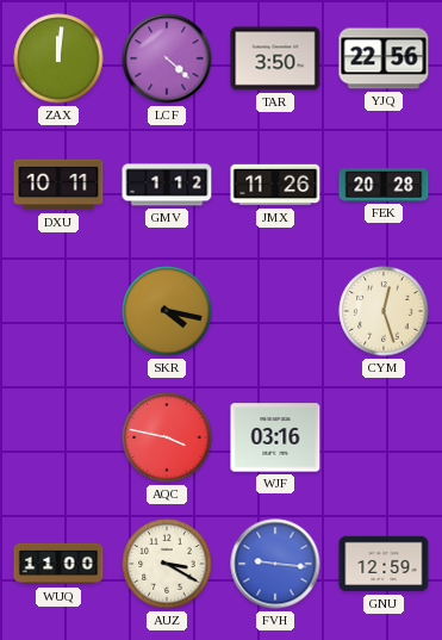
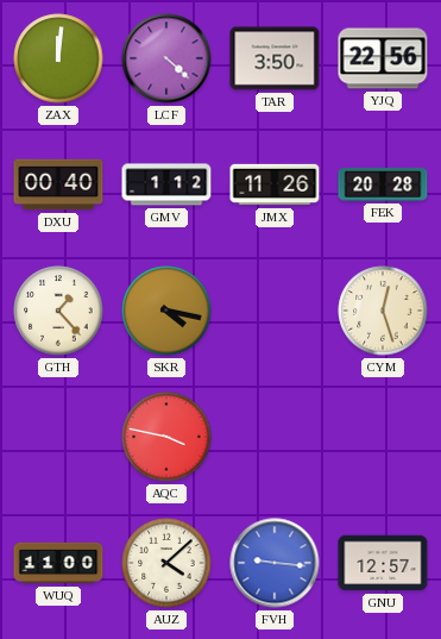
DXU: 10:11 -> 00:40
GTH: none -> 1:23
WJF: 03:16 -> none
AUZ: 3:20 -> 4:08
GNU: 12:59 -> 12:57
